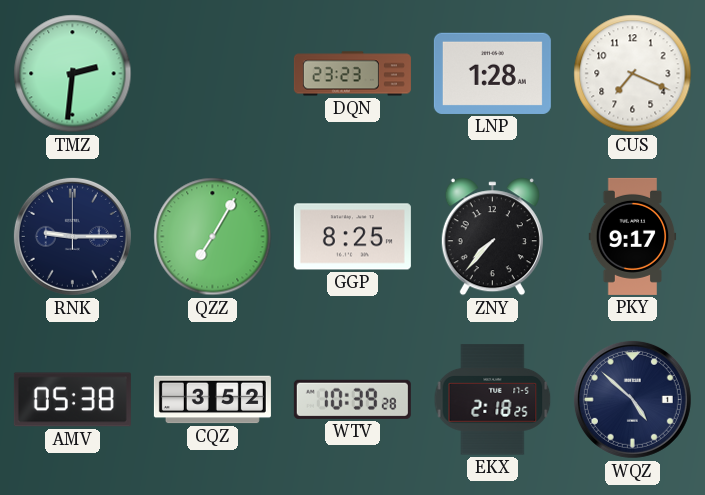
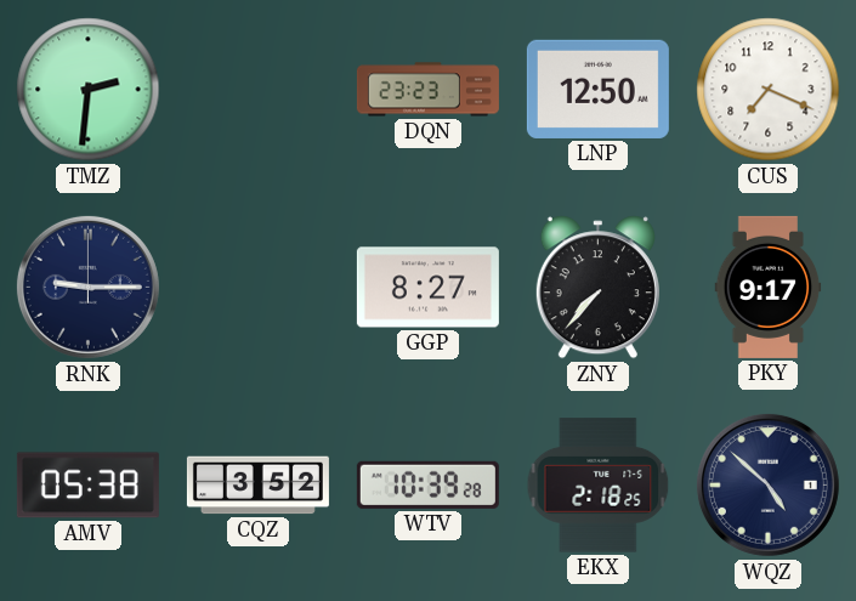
LNP: 1:28 -> 12:50
QZZ: 7:05 -> none
GGP: 8:25 -> 8:27
